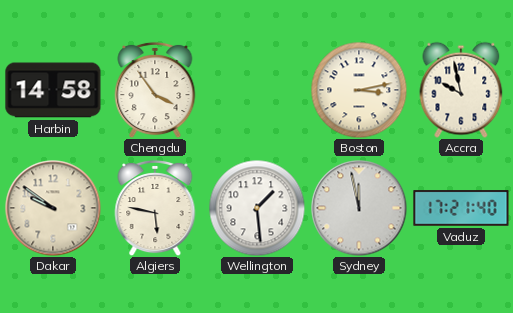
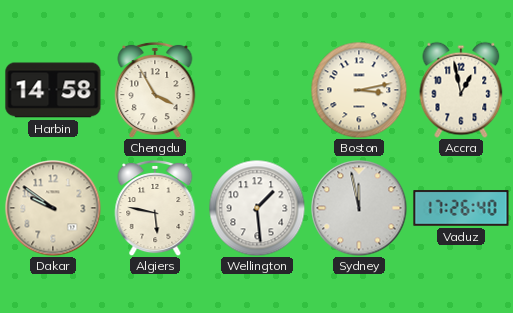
Chengdu: 3:54 -> 3:55
Accra: 9:58 -> 12:58
Vaduz: 17:21 -> 17:26
